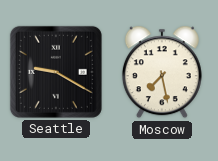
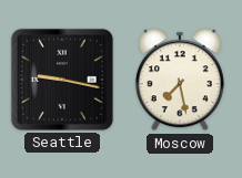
Seattle: 9:20 -> 9:17
